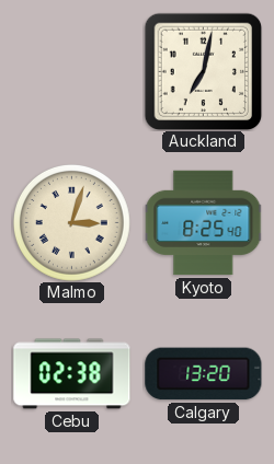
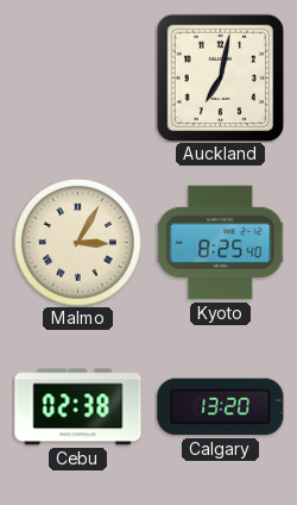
Malmo: 3:03 -> 3:05
